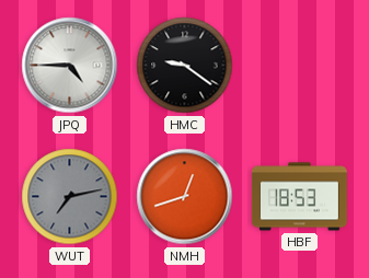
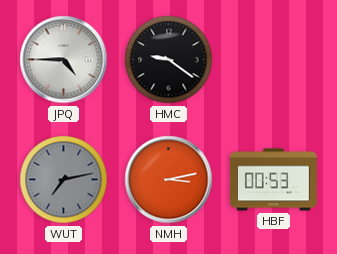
NMH: 12:42 -> 3:13
HBF: 18:53 -> 00:53
